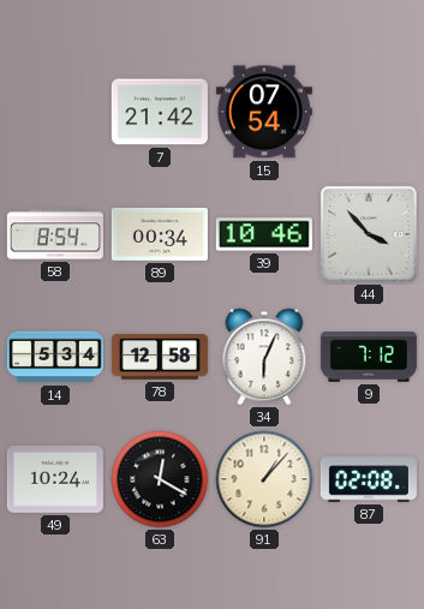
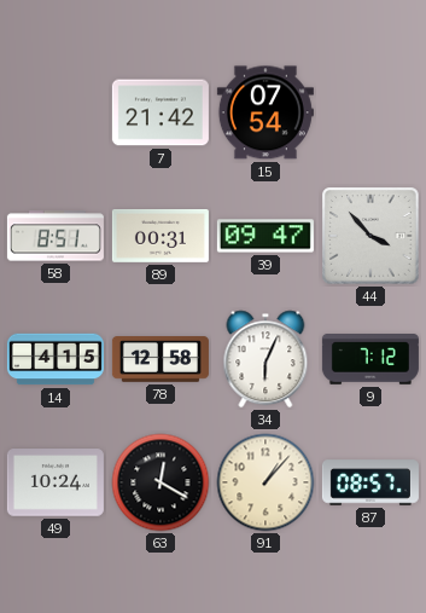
58: 8:54 -> 8:51
89: 00:34 -> 00:31
39: 10:46 -> 09:47
14: 5:34 -> 4:15
87: 02:08 -> 08:57
